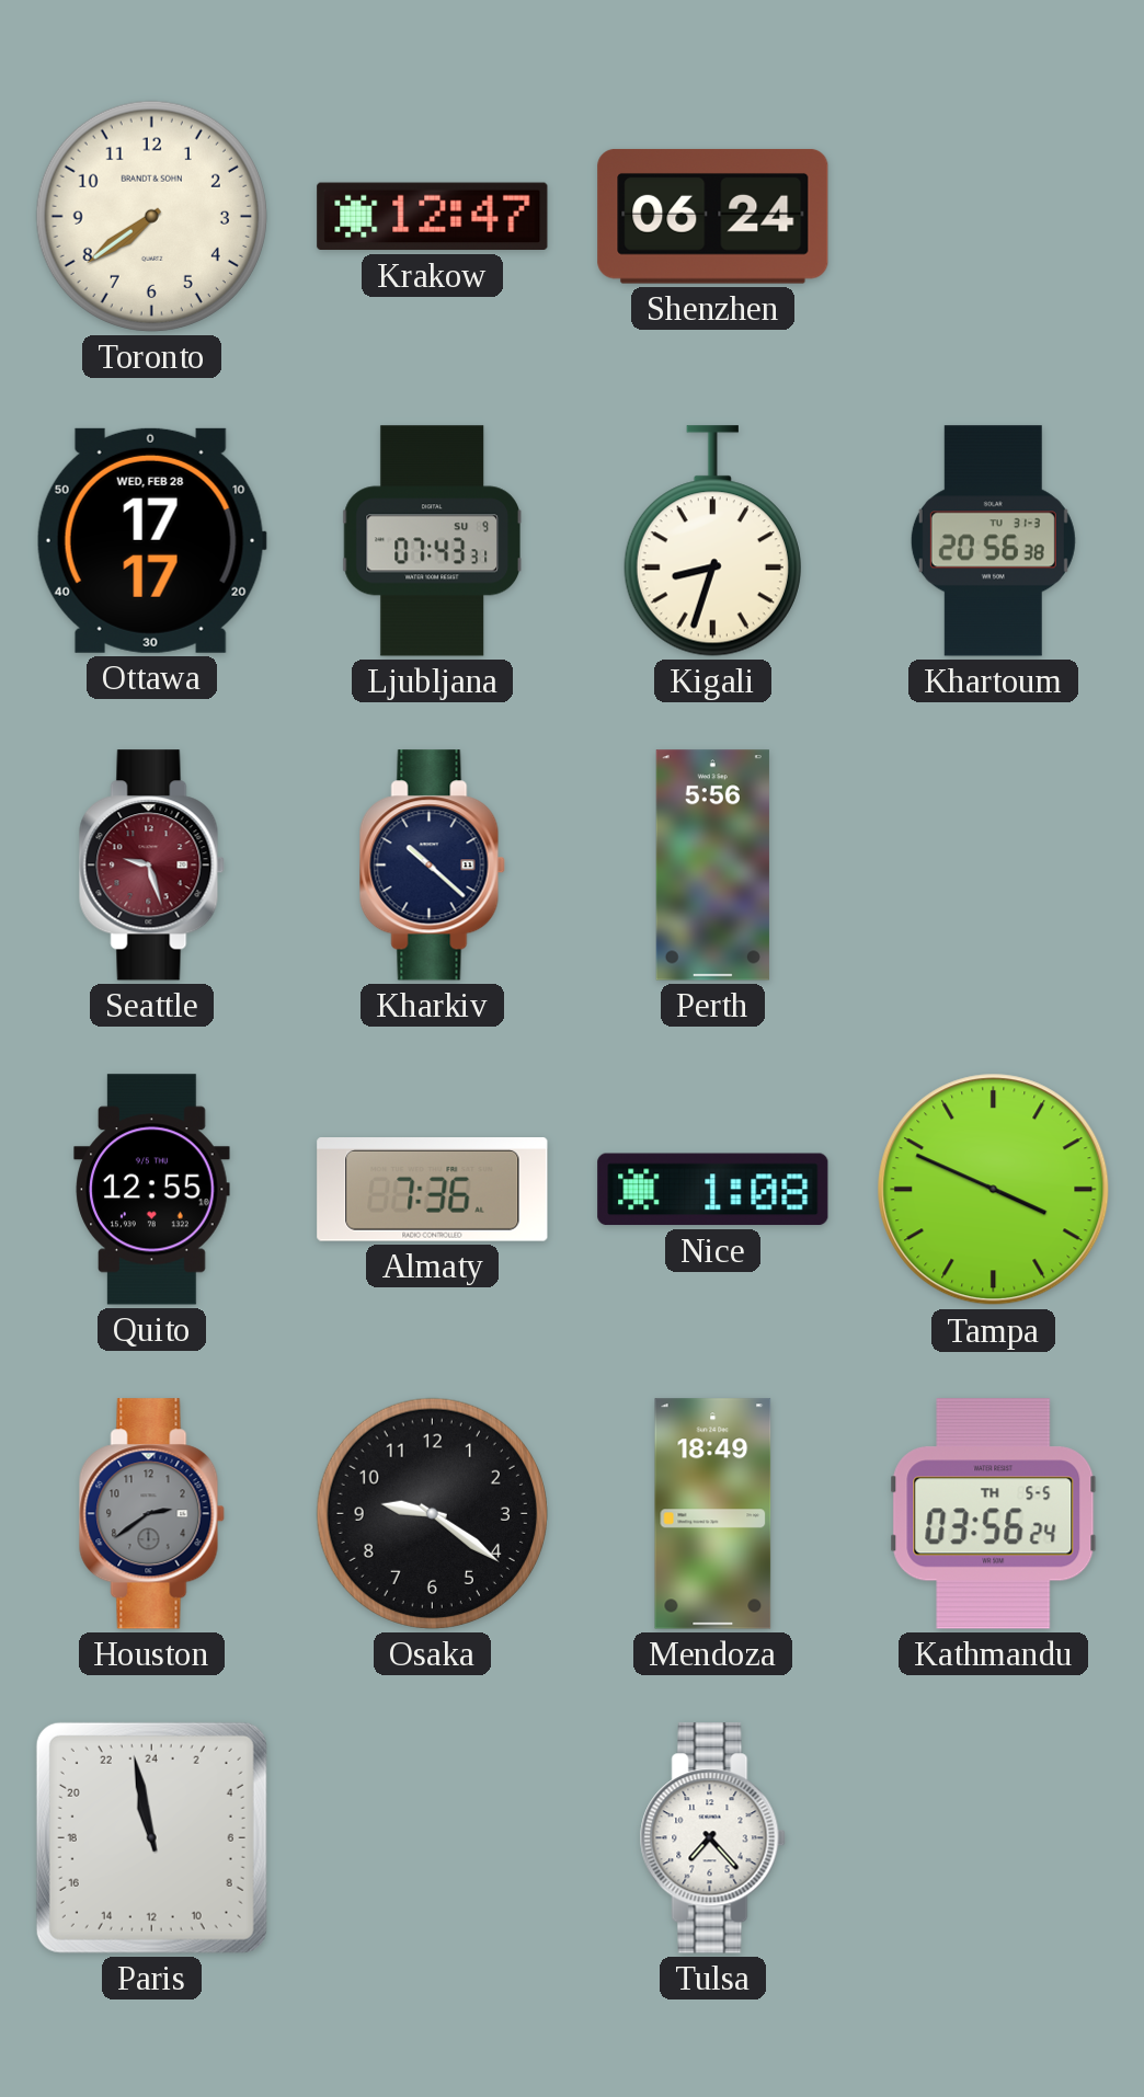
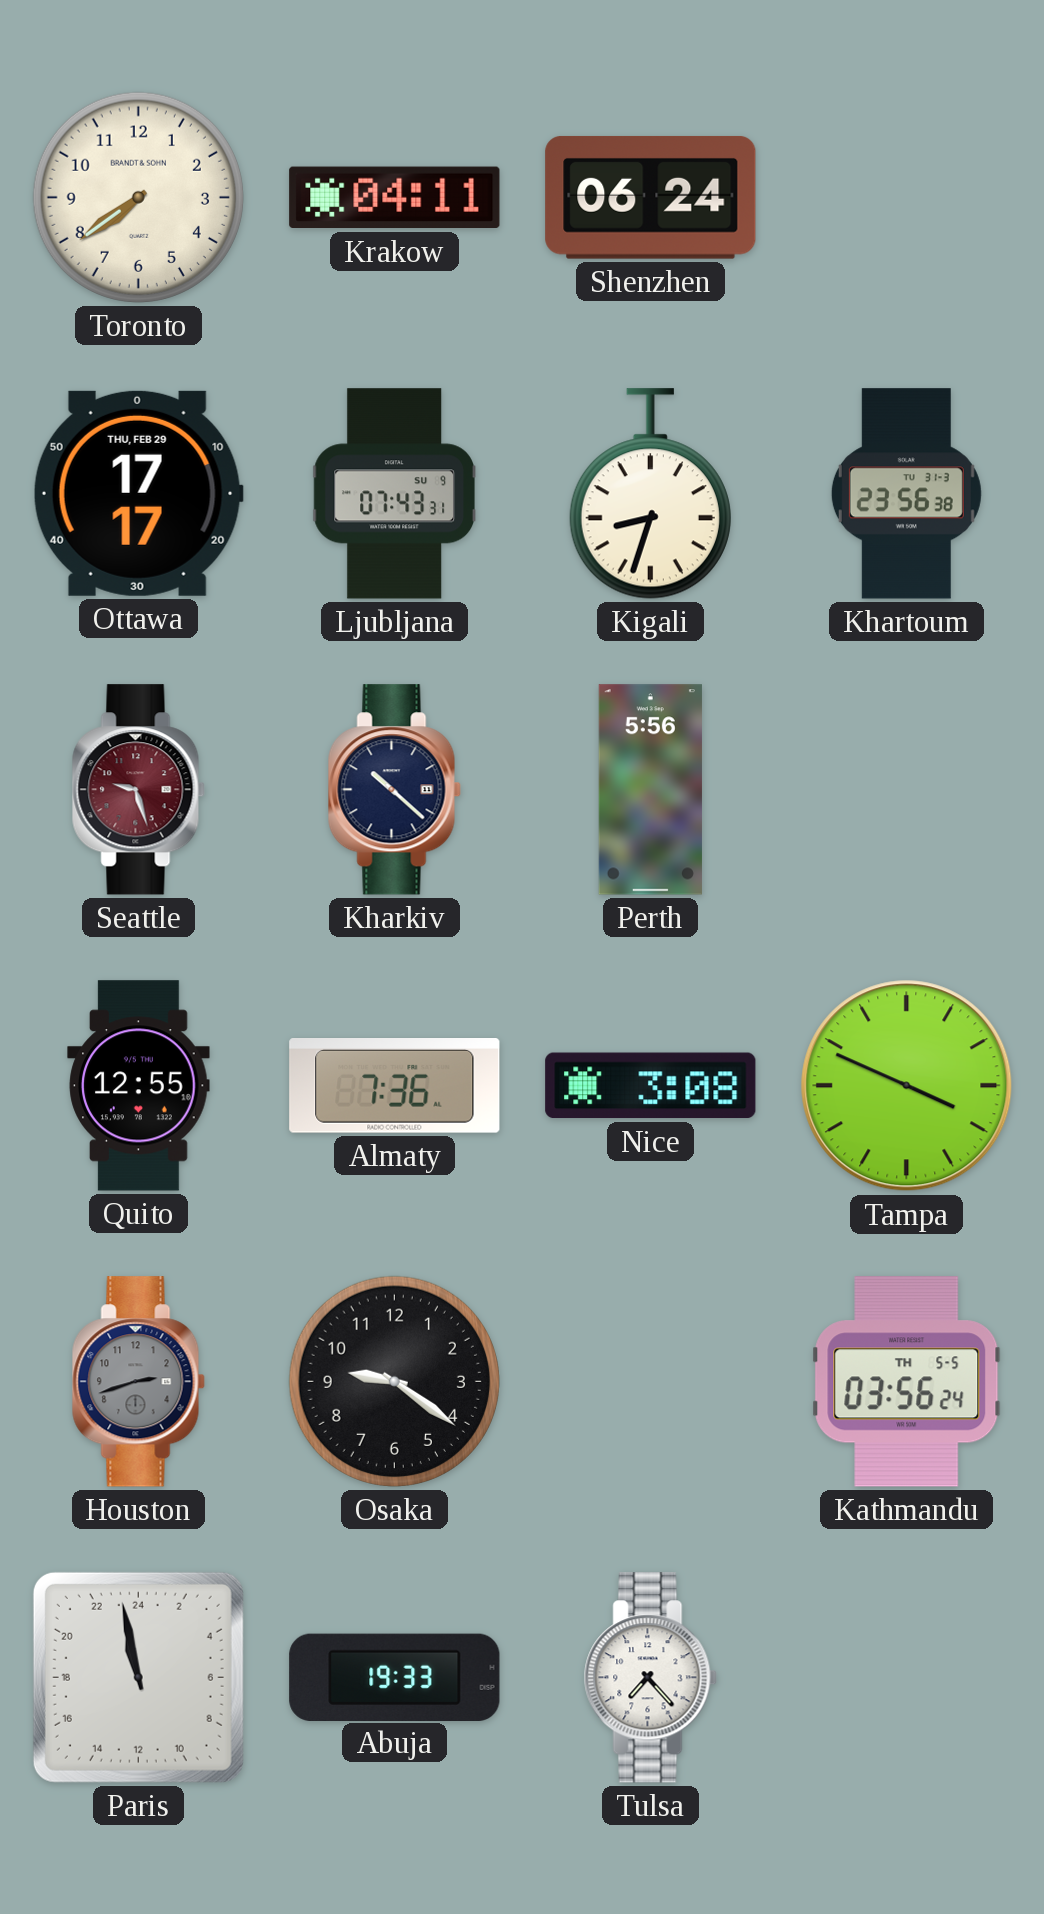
Krakow: 12:47 -> 04:11
Ottawa date: WED, FEB 28 -> THU, FEB 29
Khartoum: 20:56 -> 23:56
Nice: 1:08 -> 3:08
Houston: 2:39 -> 2:42
Mendoza: 18:49 -> none
Abuja: none -> 19:33
